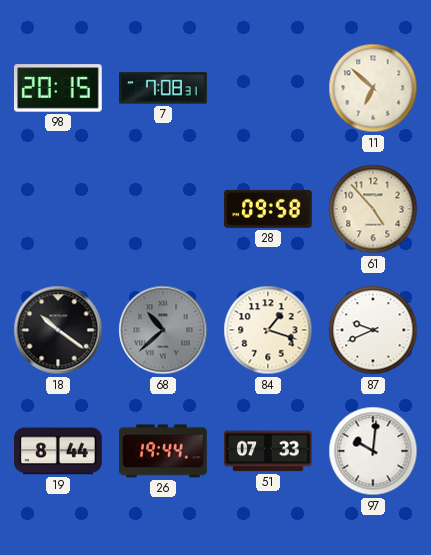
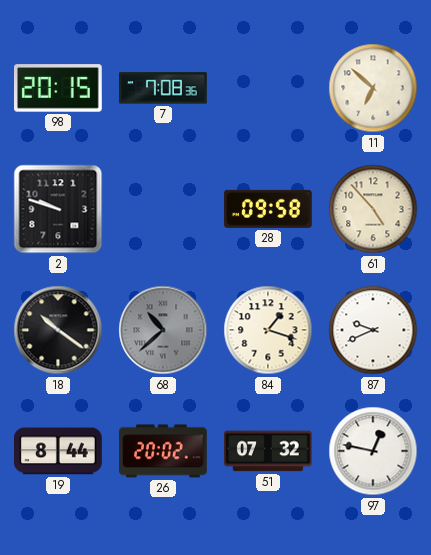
7: 7:08:31 -> 7:08:36
2: none -> 9:48
26: 19:44 -> 20:02
51: 07:33 -> 07:32
97: 10:01 -> 12:47
